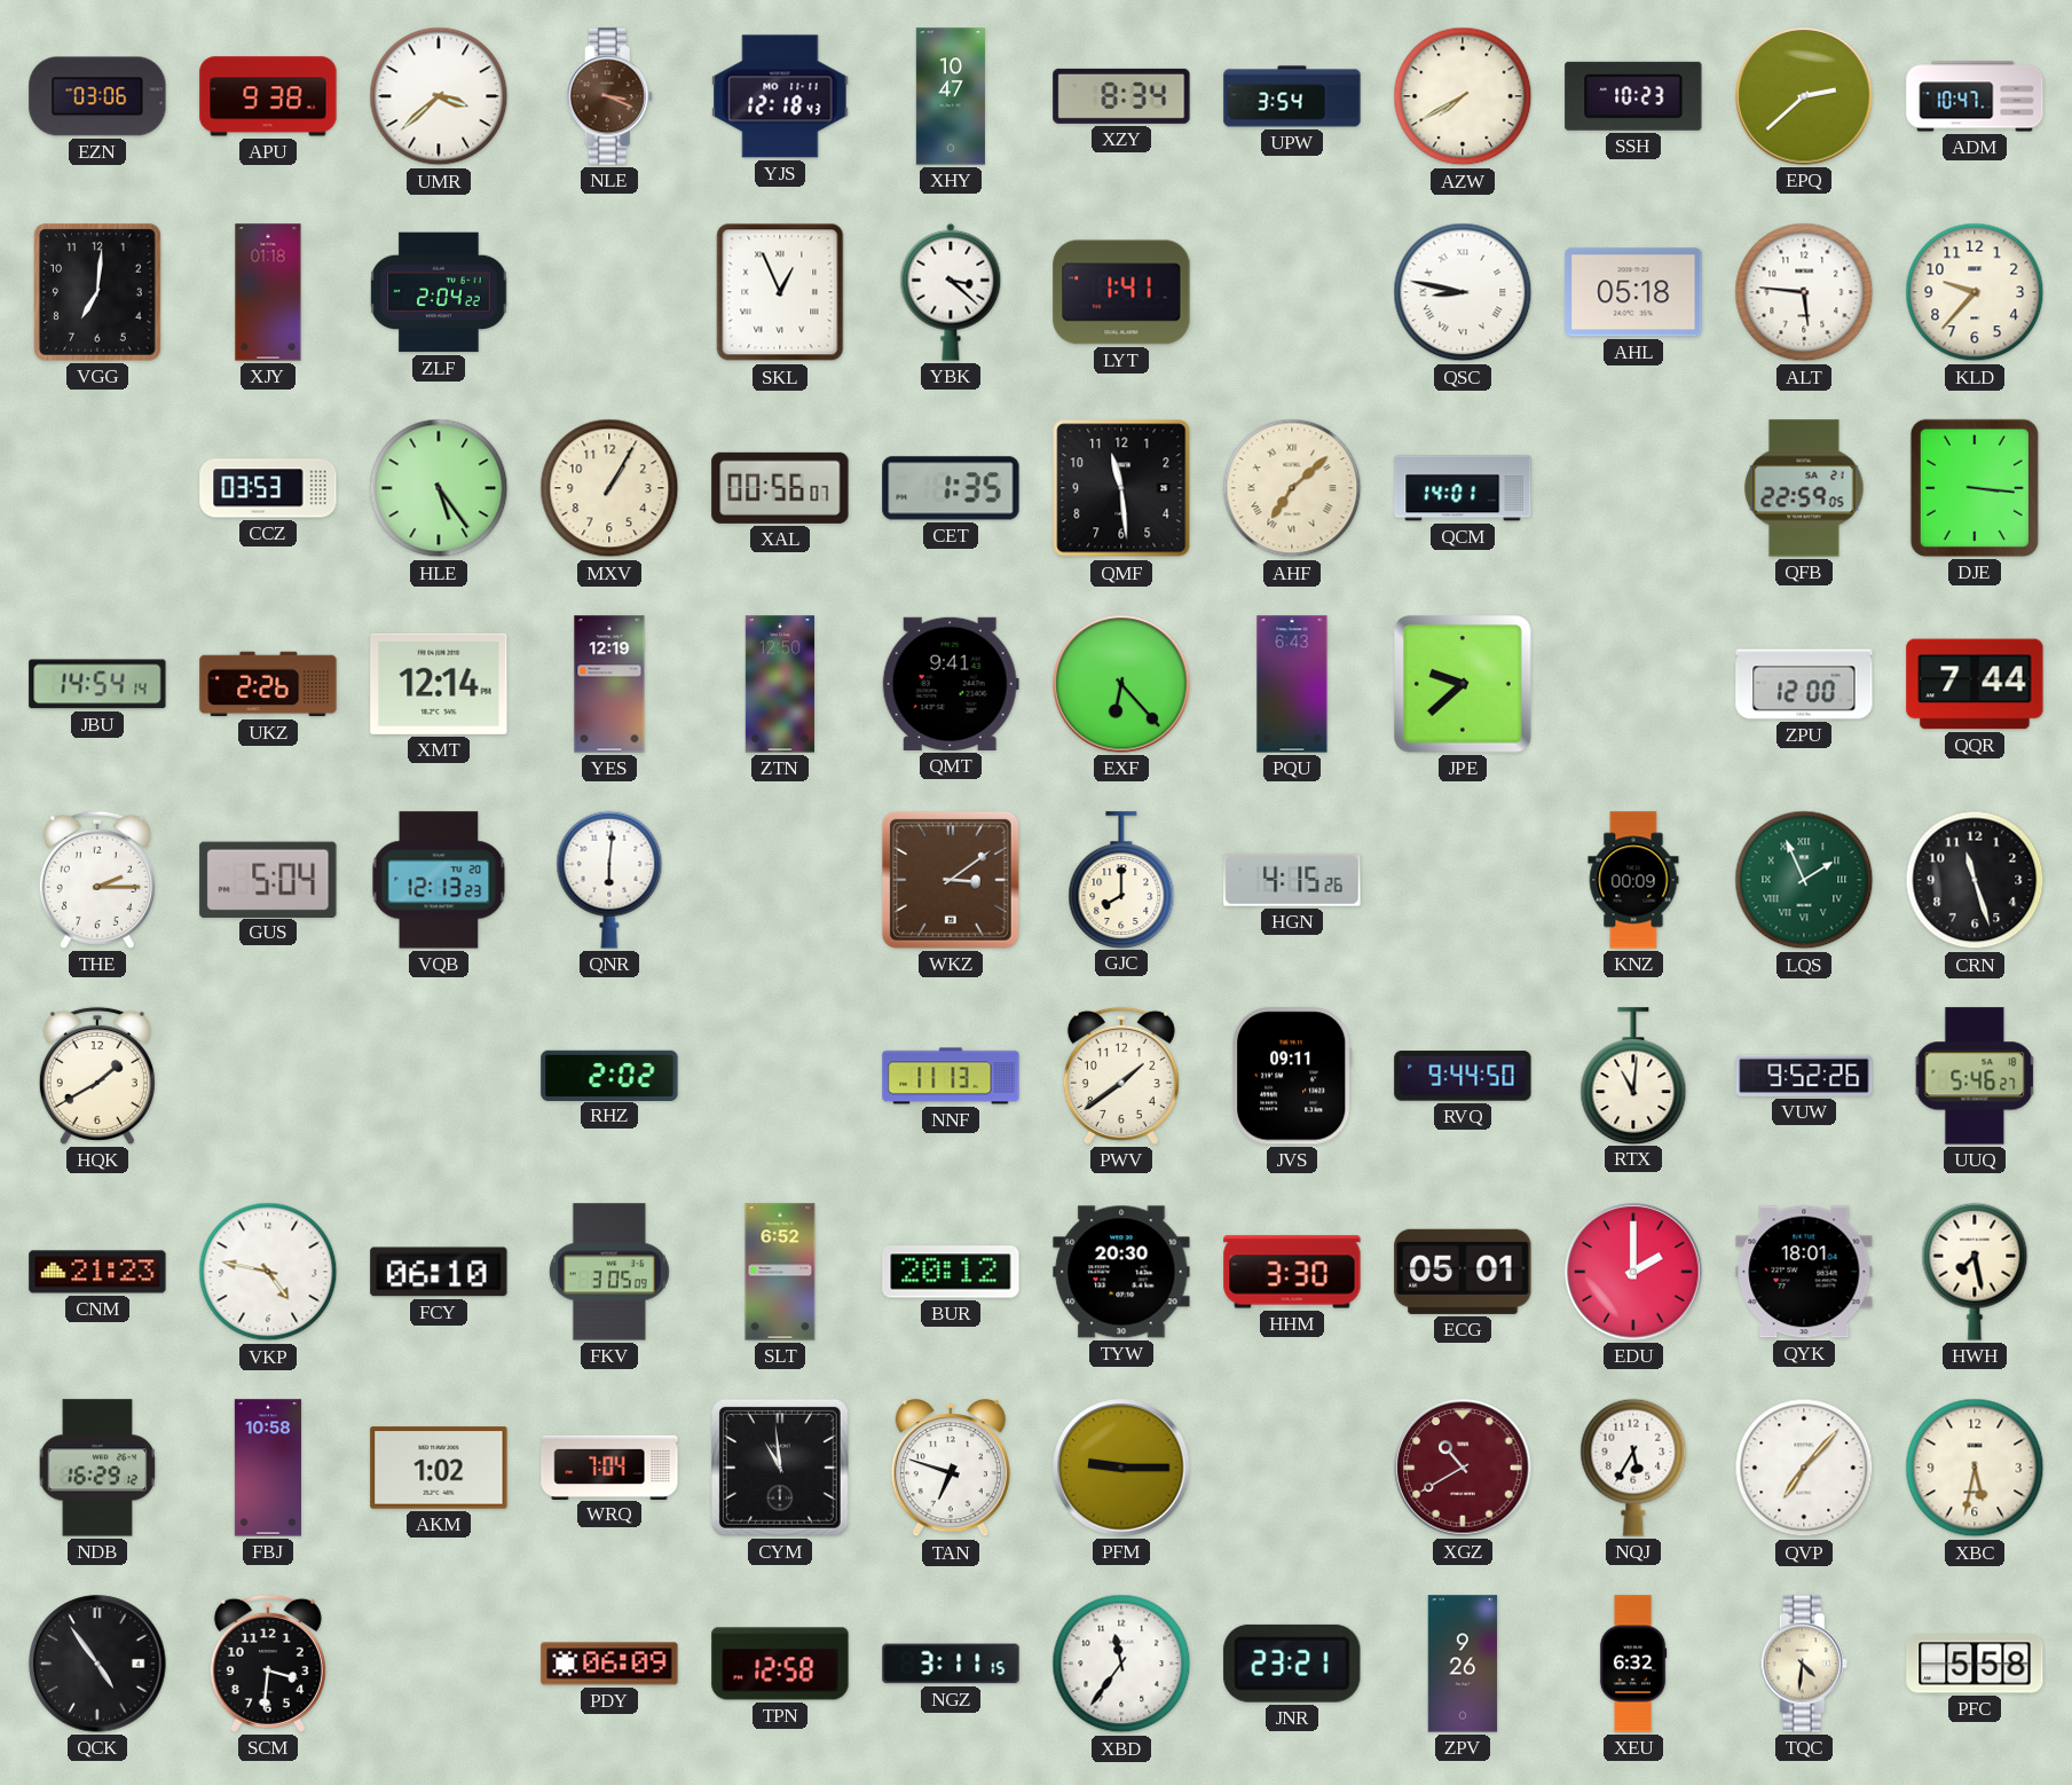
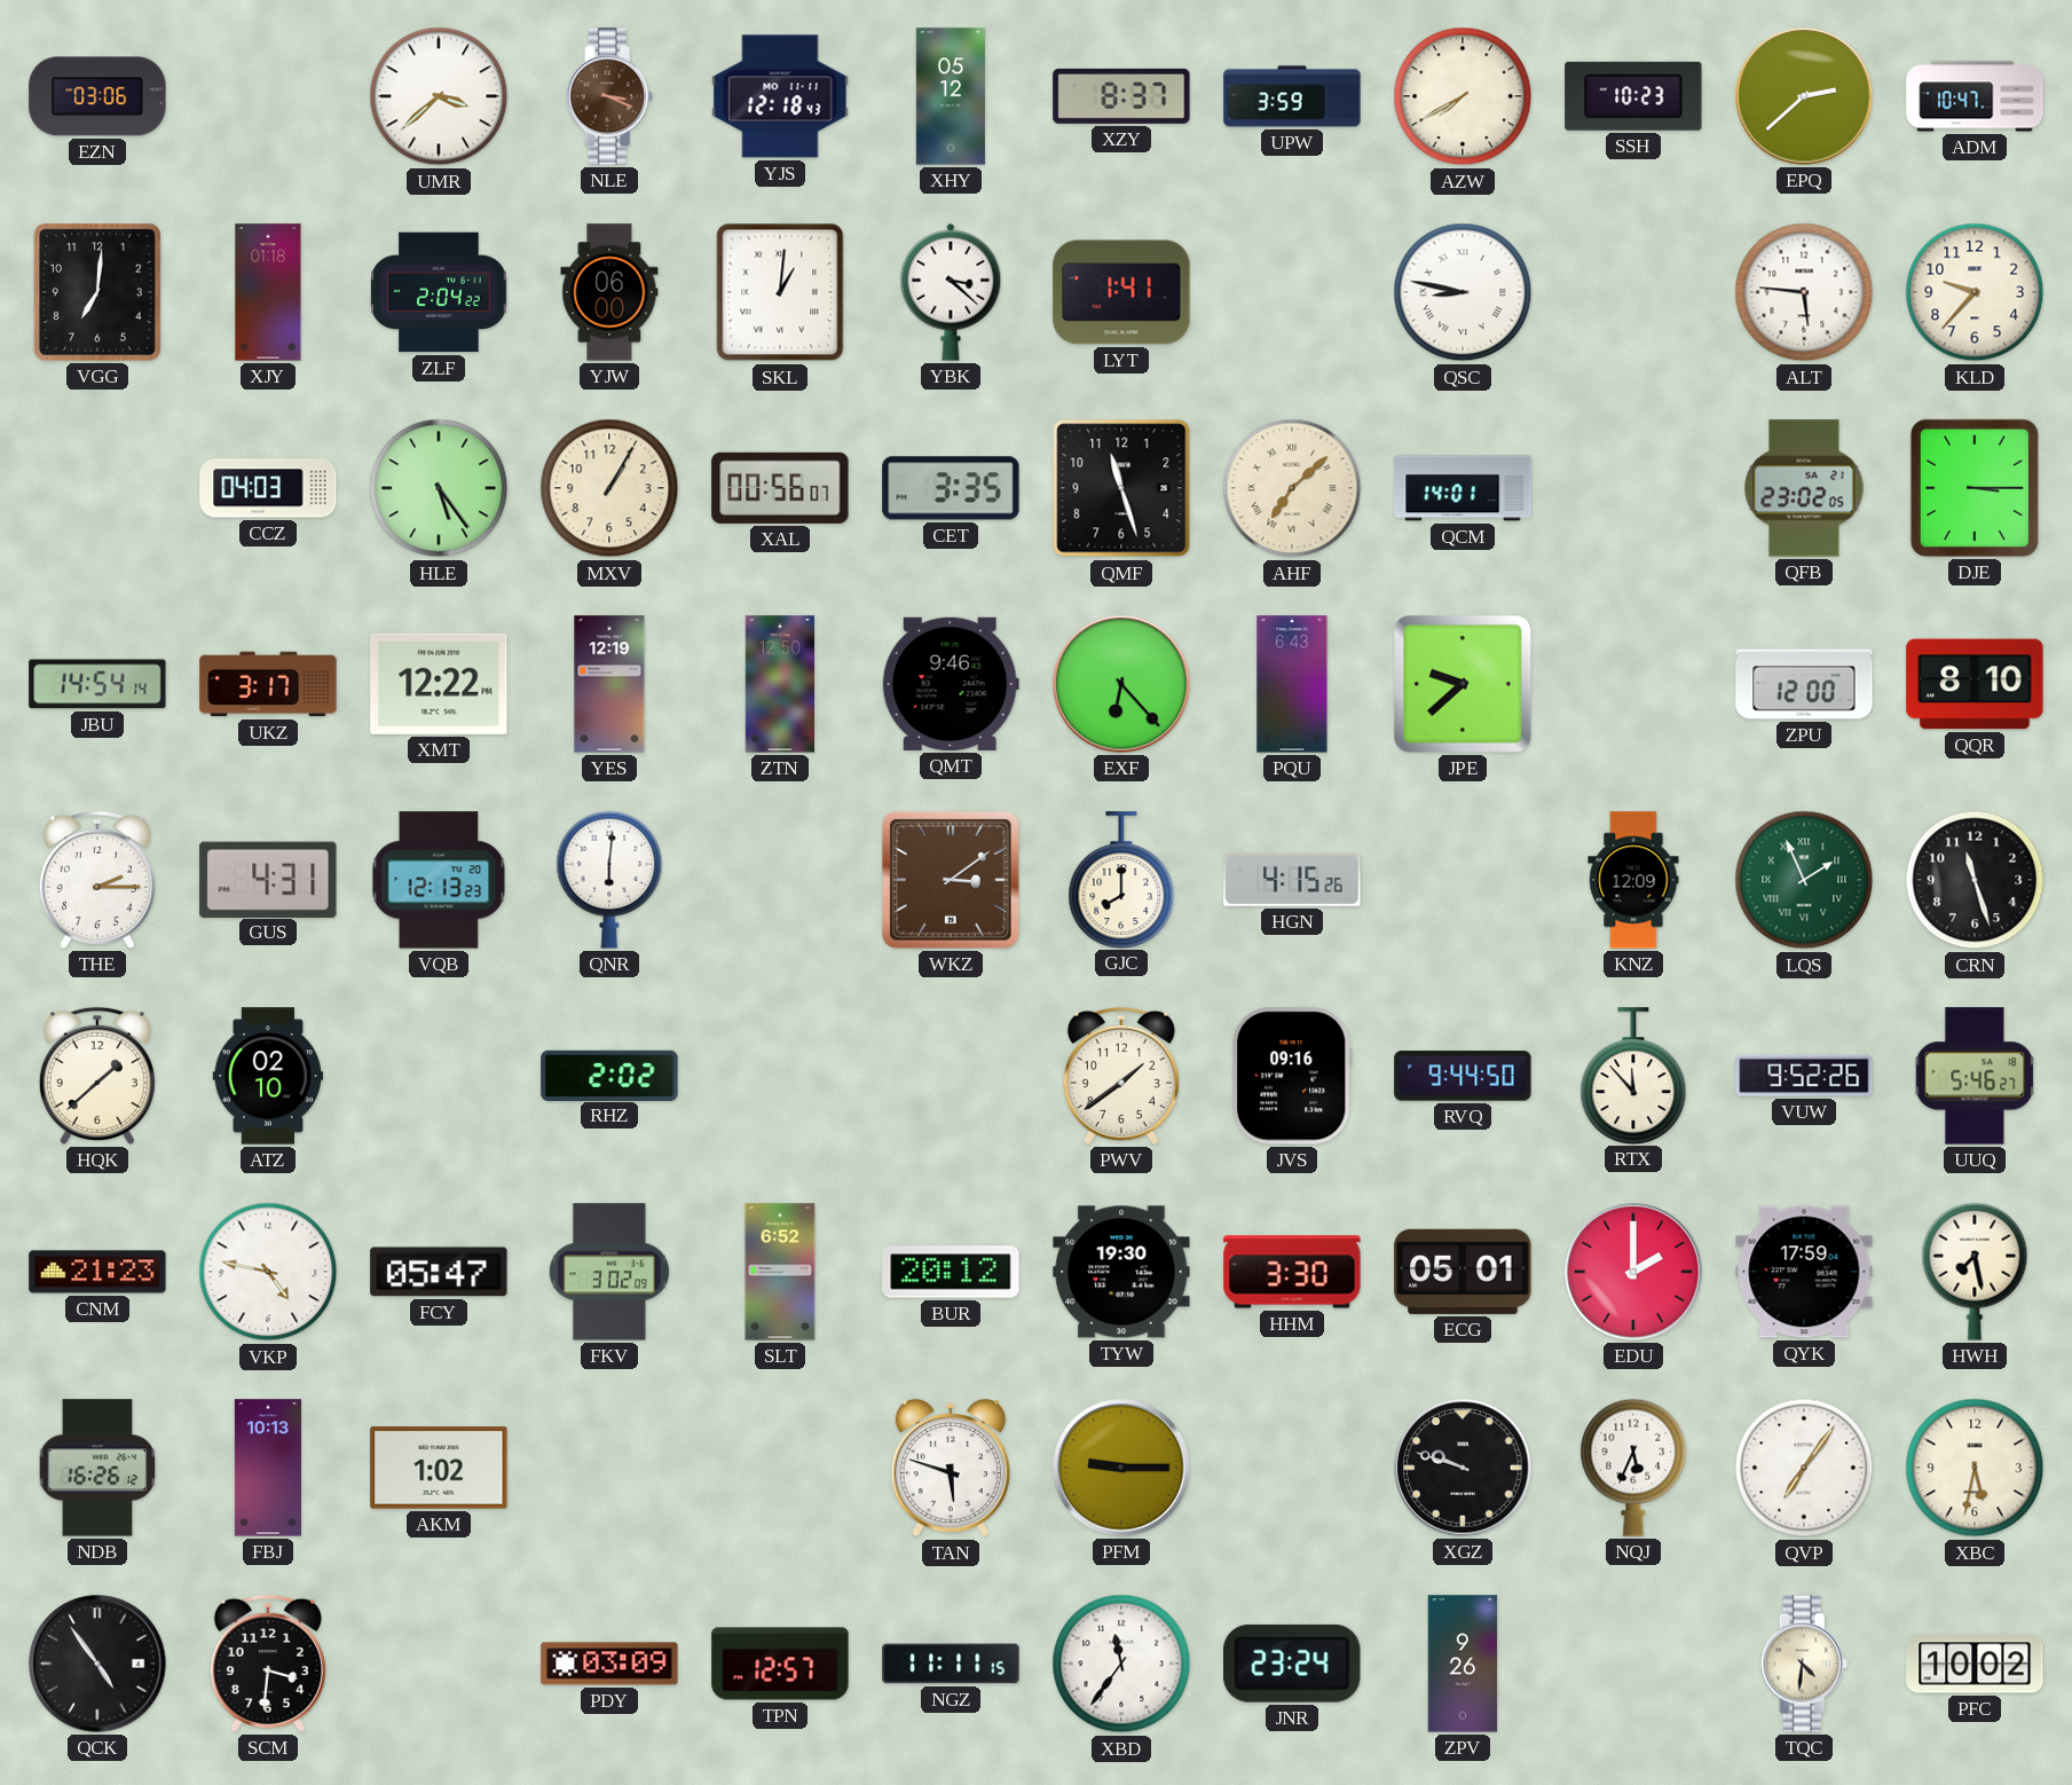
APU: 9:38 -> none
XHY: 10:47 -> 05:12
XZY: 8:34 -> 8:37
UPW: 3:54 -> 3:59
YJW: none -> 06:00
SKL: 12:56 -> 1:01
AHL: 05:18 -> none
CCZ: 03:53 -> 04:03
CET: 1:35 -> 3:35
QMF: 11:29 -> 11:27
QFB: 22:59 -> 23:02
DJE: 3:16 -> 3:15
UKZ: 2:26 -> 3:17
XMT: 12:14 -> 12:22
QMT: 9:41 -> 9:46
QQR: 7:44 -> 8:10
GUS: 5:04 -> 4:31
KNZ: 00:09 -> 12:09
HQK: 1:40 -> 1:38
ATZ: none -> 02:10
NNF: 11:13 -> none
JVS: 09:11 -> 09:16
RTX: 11:01 -> 11:53
FCY: 06:10 -> 05:47
FKV: 3:05 -> 3:02
TYW: 20:30 -> 19:30
QYK: 18:01 -> 17:59
NDB: 16:29 -> 16:26
FBJ: 10:58 -> 10:13
WRQ: 7:04 -> none
CYM: 10:59 -> none
TAN: 6:48 -> 5:48
XGZ: 10:40 -> 9:48
XGZ dial: burgundy -> black
NQJ: 5:35 -> 5:34
QVP: 7:07 -> 7:06
PDY: 06:09 -> 03:09
TPN: 12:58 -> 12:57
NGZ: 3:11 -> 11:11
JNR: 23:21 -> 23:24
XEU: 6:32 -> none
PFC: 5:58 -> 10:02
